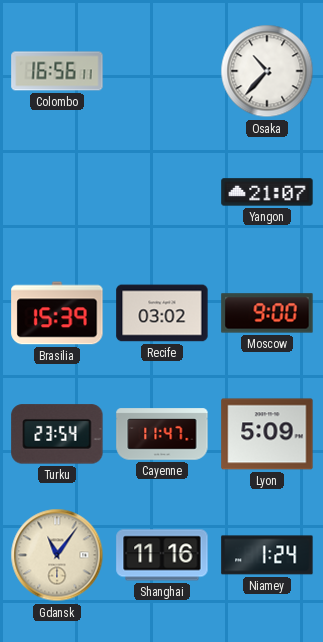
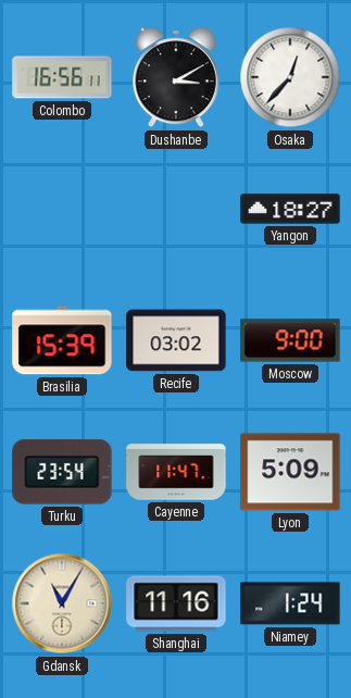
Dushanbe: none -> 3:10
Osaka: 10:37 -> 12:37
Yangon: 21:07 -> 18:27
Gdansk: 11:06 -> 11:05
